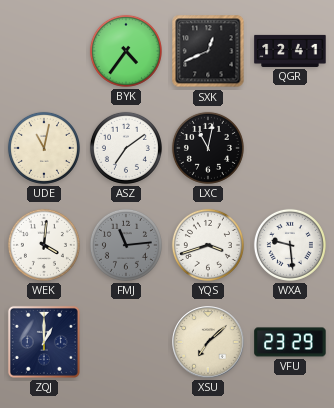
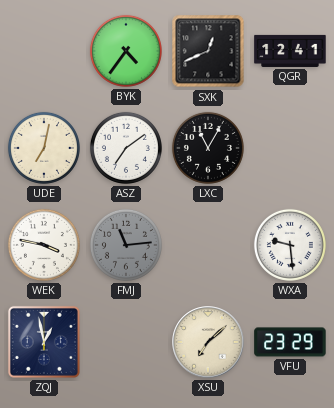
UDE: 11:02 -> 7:02
LXC: 11:02 -> 11:05
WEK: 4:01 -> 3:47
YQS: 3:42 -> none
ZQJ: 1:00 -> 12:58
